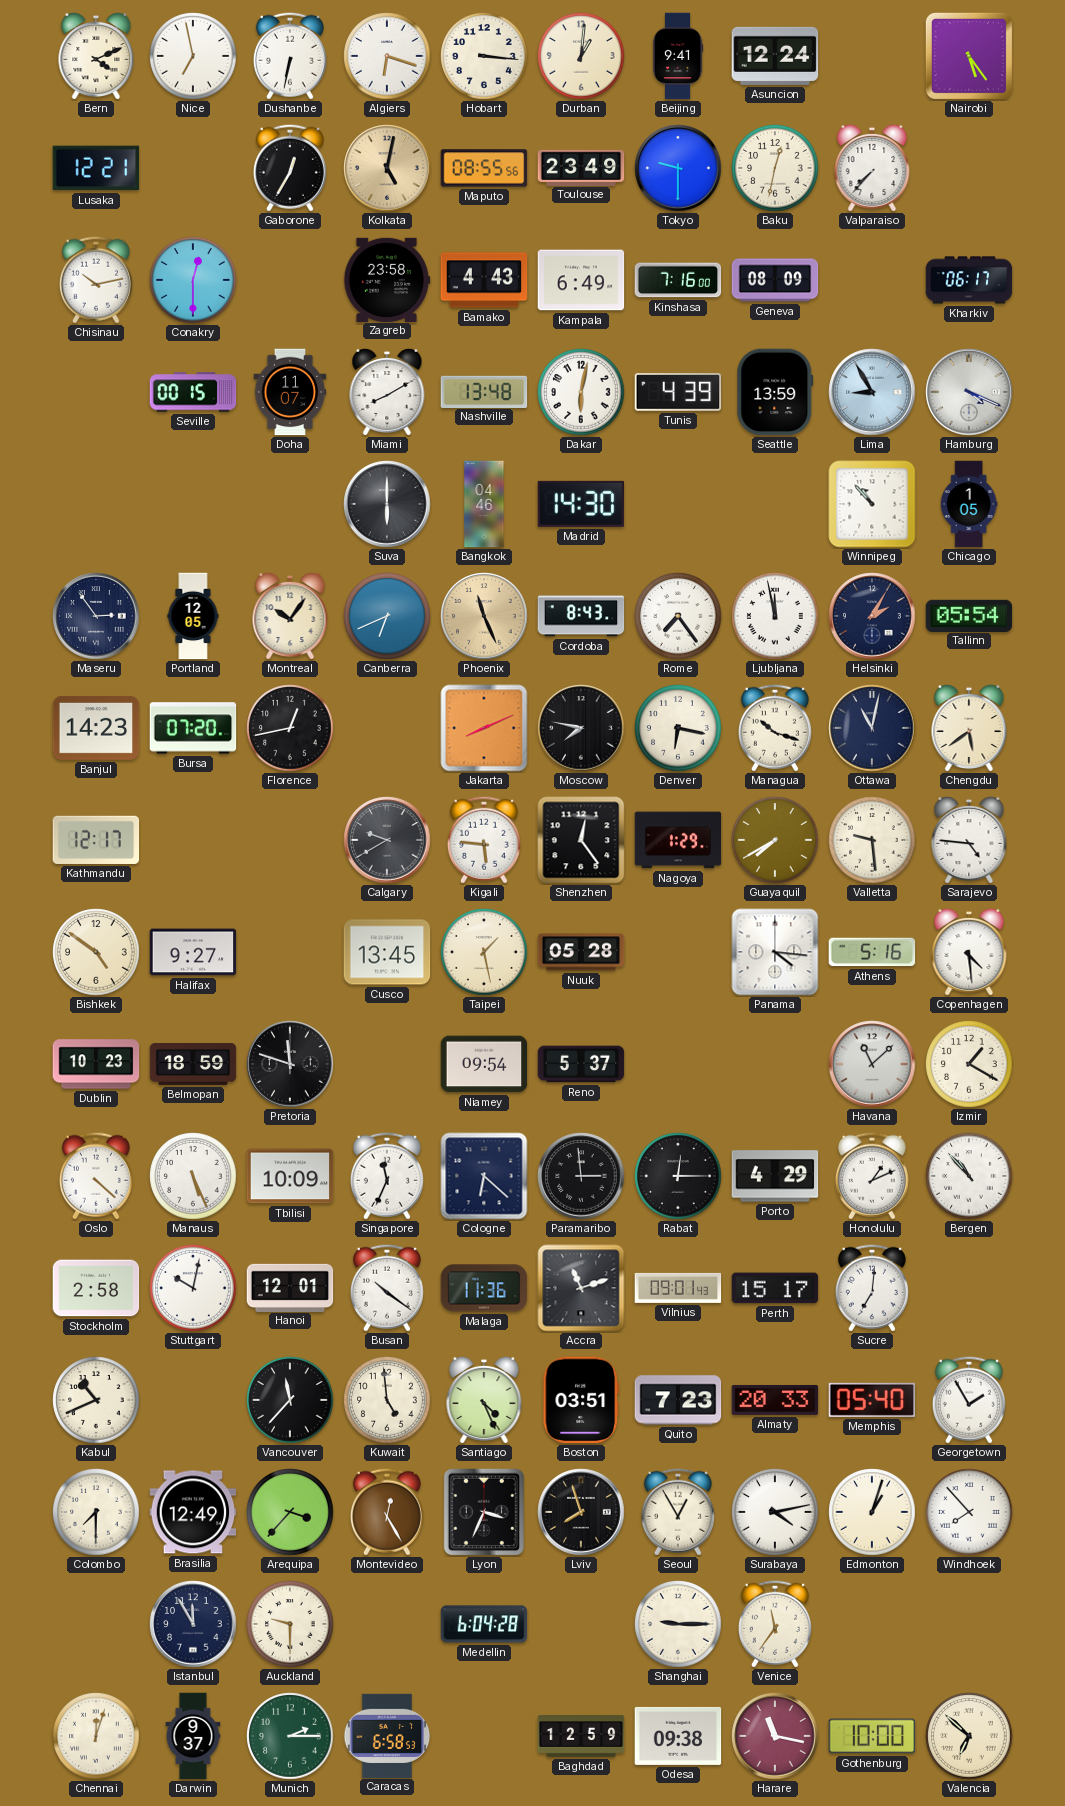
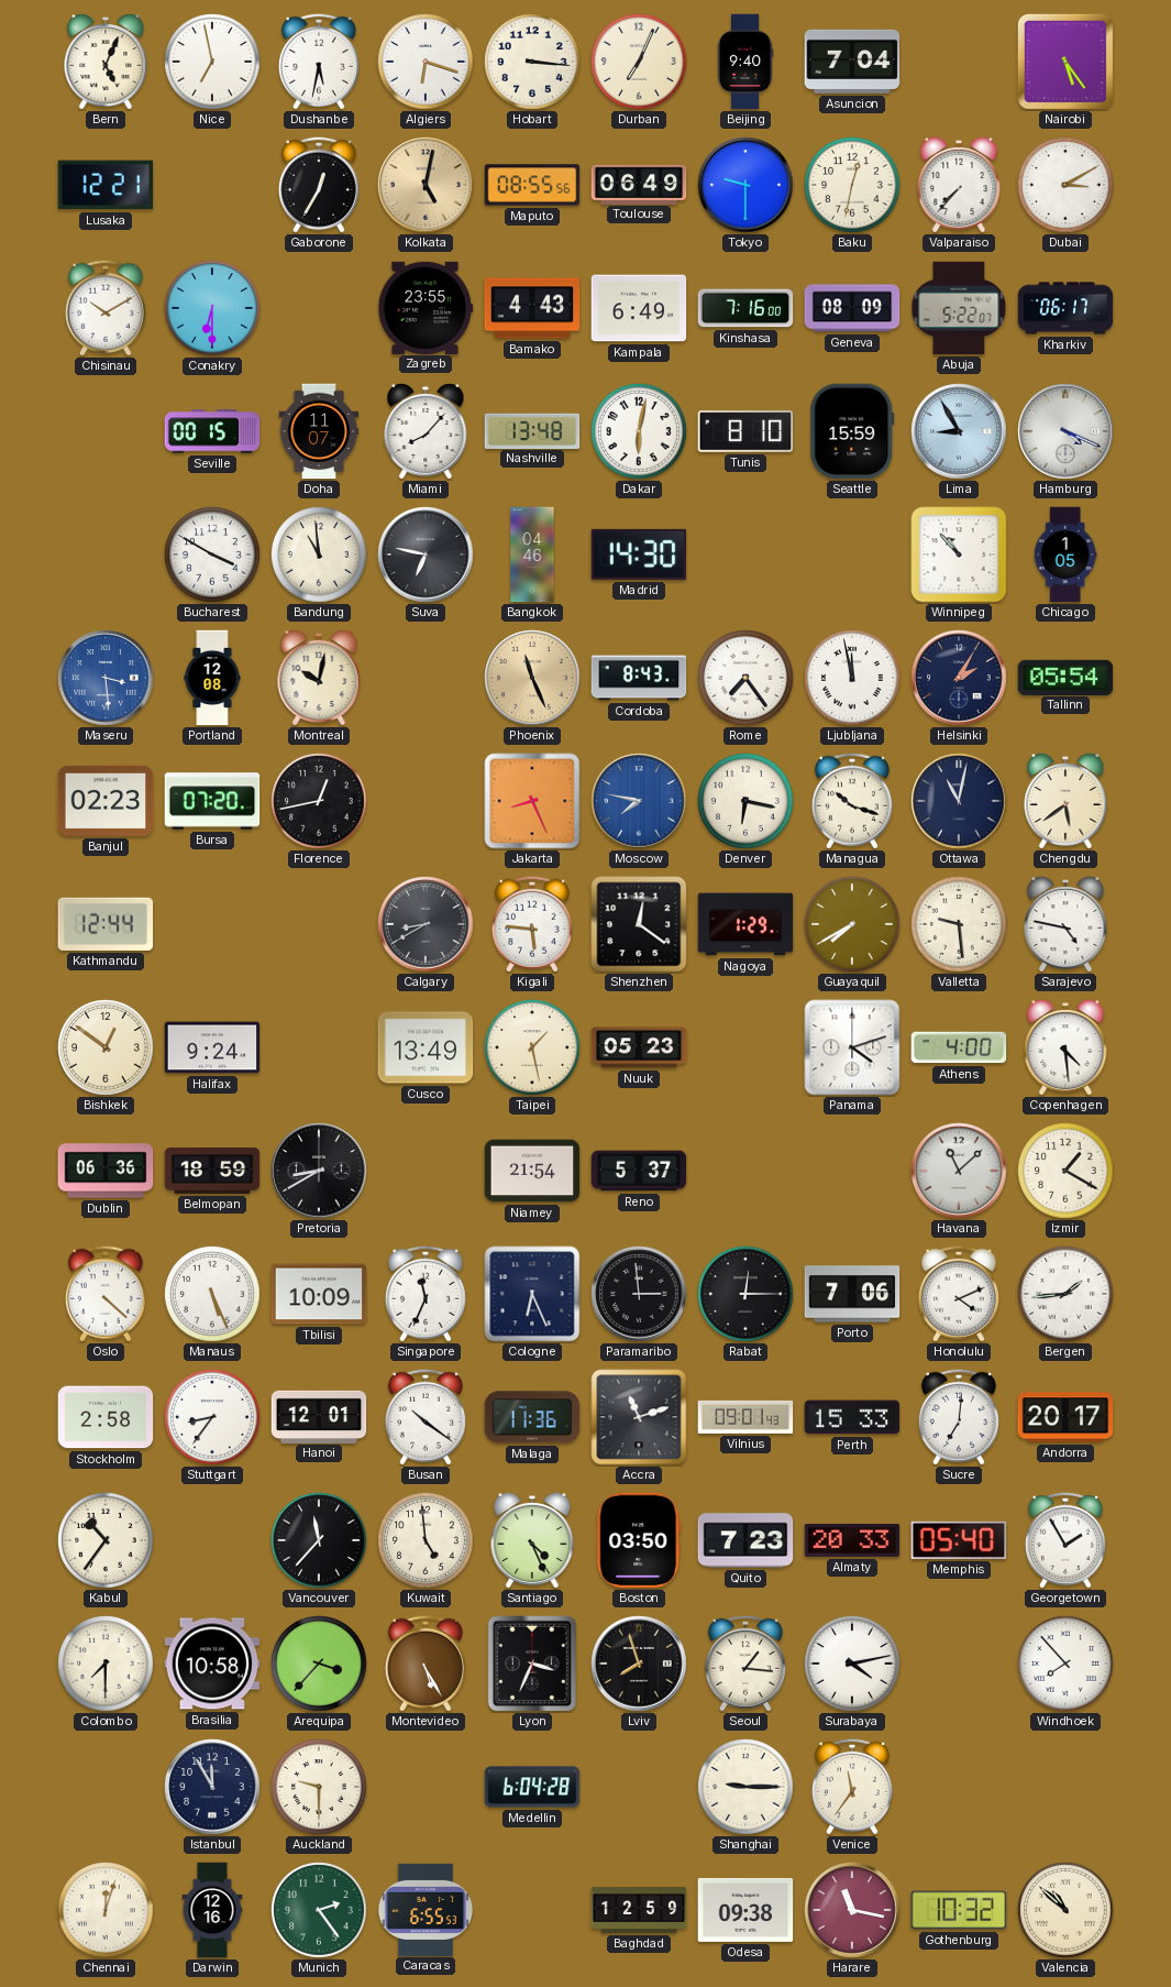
Bern: 4:11 -> 5:04
Dushanbe: 6:32 -> 5:32
Durban: 1:01 -> 7:04
Beijing: 9:41 -> 9:40
Asuncion: 12:24 -> 7:04
Toulouse: 23:49 -> 06:49
Dubai: none -> 3:10
Chisinau: 10:13 -> 10:10
Conakry: 12:30 -> 6:30
Zagreb: 23:58 -> 23:55
Abuja: none -> 5:22
Miami: 8:10 -> 8:07
Tunis: 4:39 -> 8:10
Seattle: 13:59 -> 15:59
Bucharest: none -> 3:50
Bandung: none -> 10:59
Suva: 6:00 -> 6:47
Maseru: 2:54 -> 3:29
Maseru dial: navy -> blue
Portland: 12:05 -> 12:08
Montreal: 10:06 -> 10:02
Canberra: 6:41 -> none
Banjul: 14:23 -> 02:23
Jakarta: 8:11 -> 8:26
Moscow dial: black -> blue
Kathmandu: 12:17 -> 12:44
Calgary: 9:40 -> 8:40
Shenzhen: 12:24 -> 12:21
Sarajevo: 4:46 -> 4:47
Bishkek: 4:51 -> 12:51
Halifax: 9:27 -> 9:24
Cusco: 13:45 -> 13:49
Nuuk: 05:28 -> 05:23
Panama: 4:16 -> 4:12
Athens: 5:16 -> 4:00
Dublin: 10:23 -> 06:36
Pretoria: 11:48 -> 8:40
Niamey: 09:54 -> 21:54
Cologne: 6:22 -> 6:26
Porto: 4:29 -> 7:06
Honolulu: 1:11 -> 4:11
Bergen: 10:53 -> 1:44
Stuttgart: 10:02 -> 8:36
Perth: 15:17 -> 15:33
Andorra: none -> 20:17
Kabul: 10:41 -> 10:36
Boston: 03:51 -> 03:50
Brasilia: 12:49 -> 10:58
Montevideo: 12:25 -> 5:25
Seoul: 12:55 -> 1:16
Edmonton: 1:03 -> none
Darwin: 9:37 -> 12:16
Munich: 2:15 -> 2:24
Caracas: 6:58 -> 6:55
Gothenburg: 10:00 -> 10:32
Valencia: 6:52 -> 10:52
